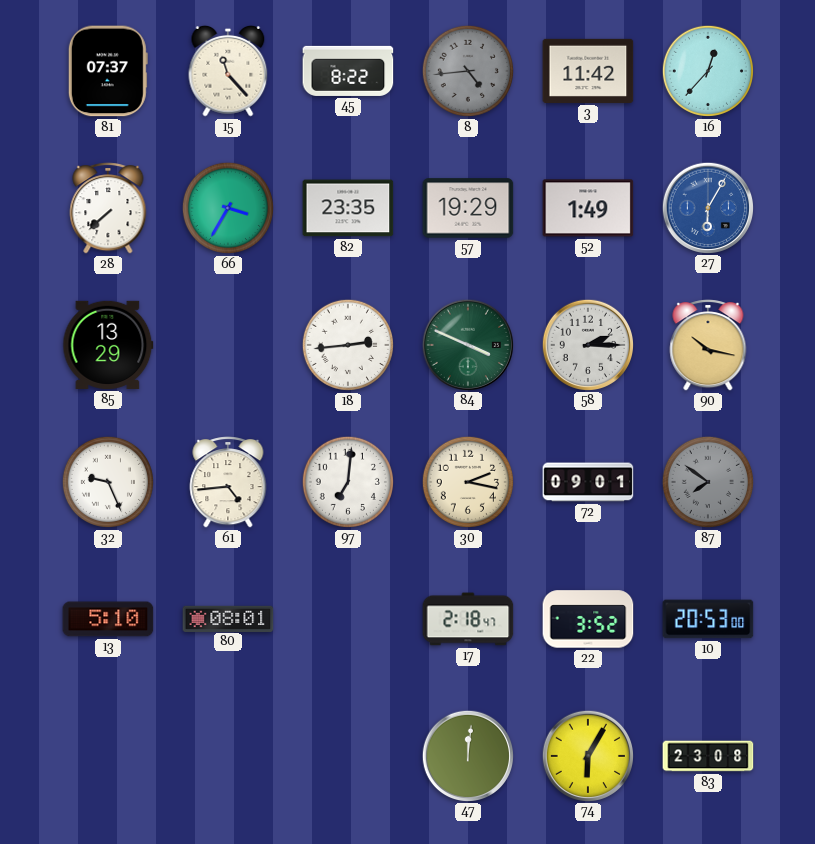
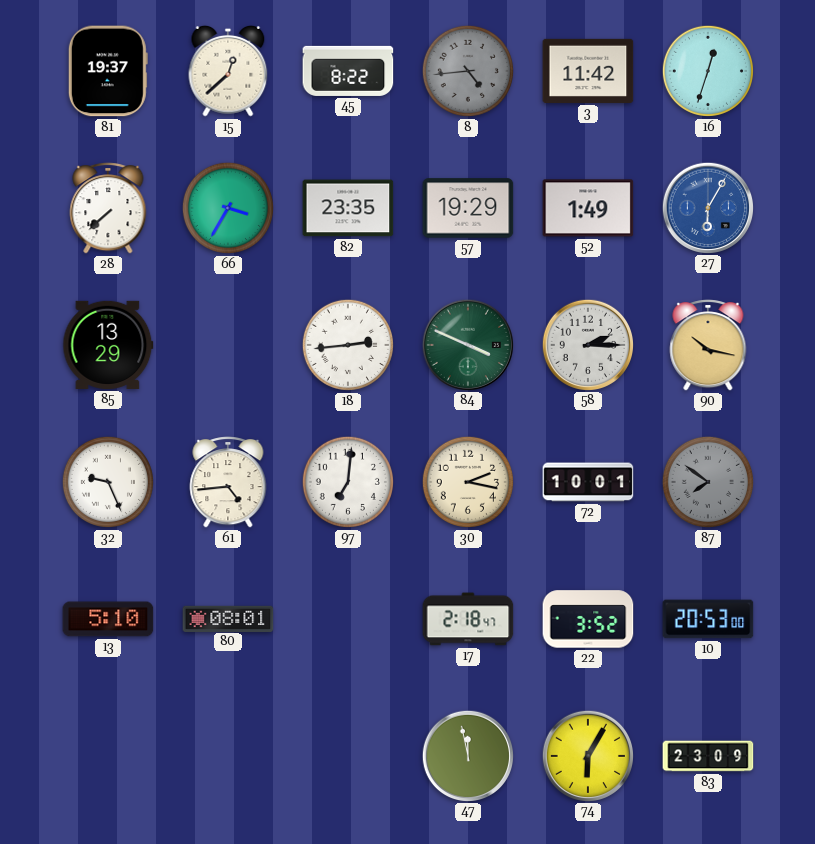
81: 07:37 -> 19:37
15: 11:23 -> 12:38
16: 12:37 -> 12:33
72: 09:01 -> 10:01
47: 12:01 -> 11:58
83: 23:08 -> 23:09
